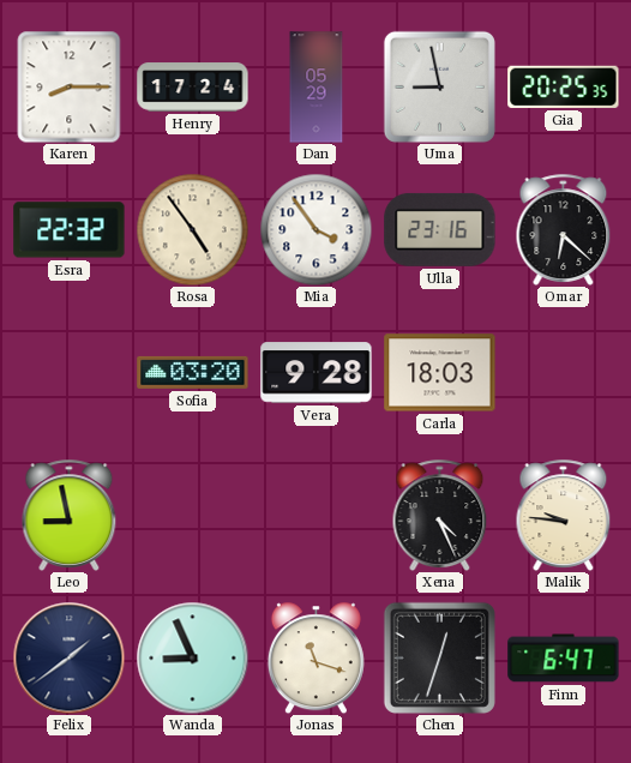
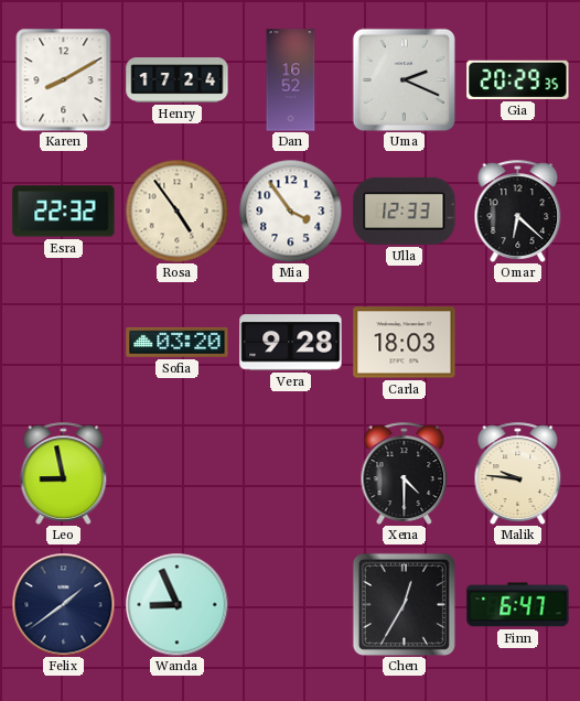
Karen: 8:15 -> 8:10
Dan: 05:29 -> 16:52
Uma: 8:58 -> 2:19
Gia: 20:25 -> 20:29
Ulla: 23:16 -> 12:33
Xena: 4:26 -> 4:30
Jonas: 11:18 -> none
Chen: 12:33 -> 12:35
